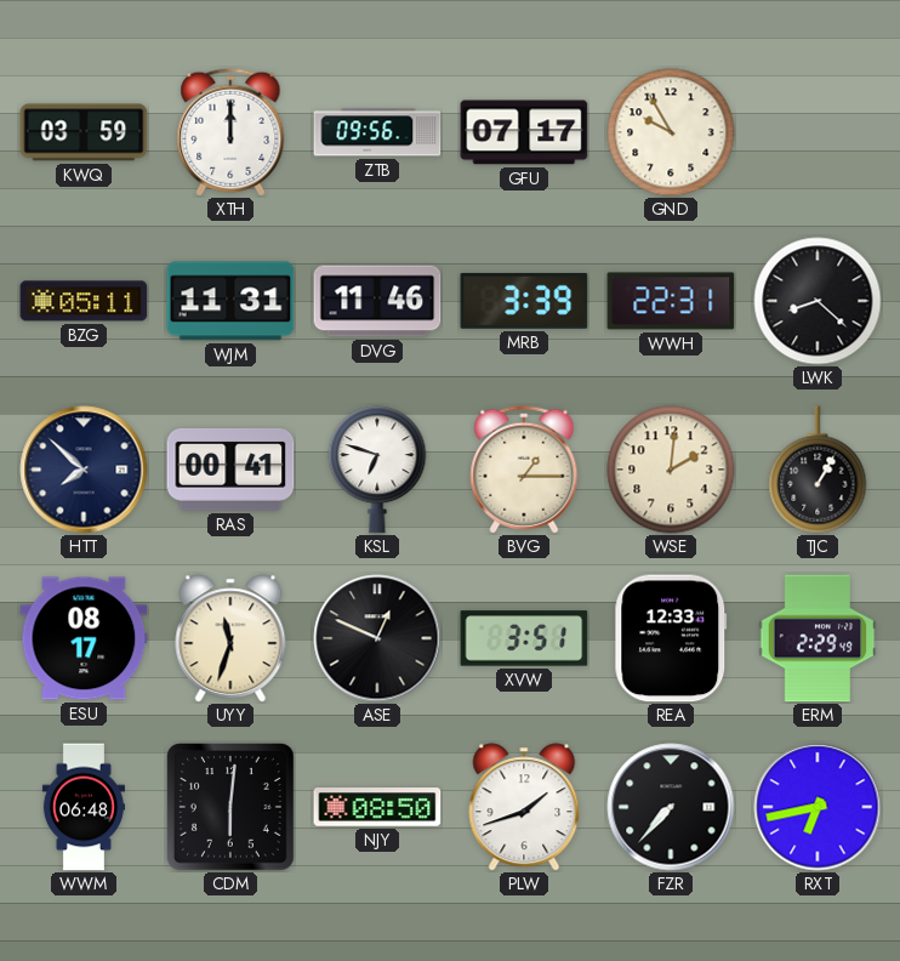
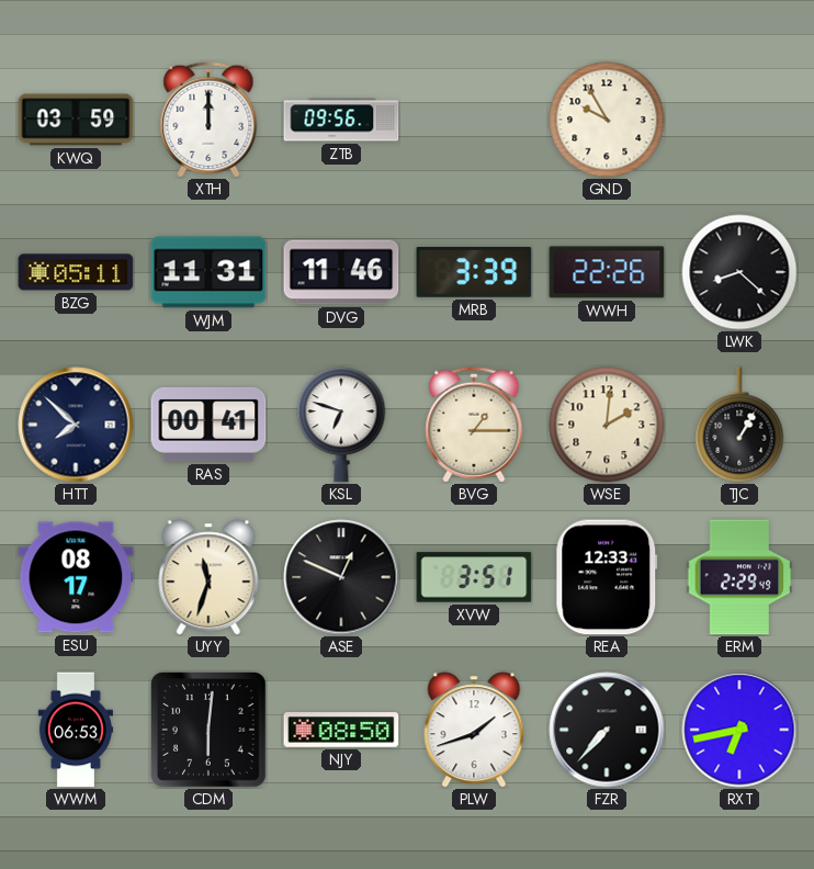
GFU: 07:17 -> none
WWH: 22:31 -> 22:26
WWM: 06:48 -> 06:53
